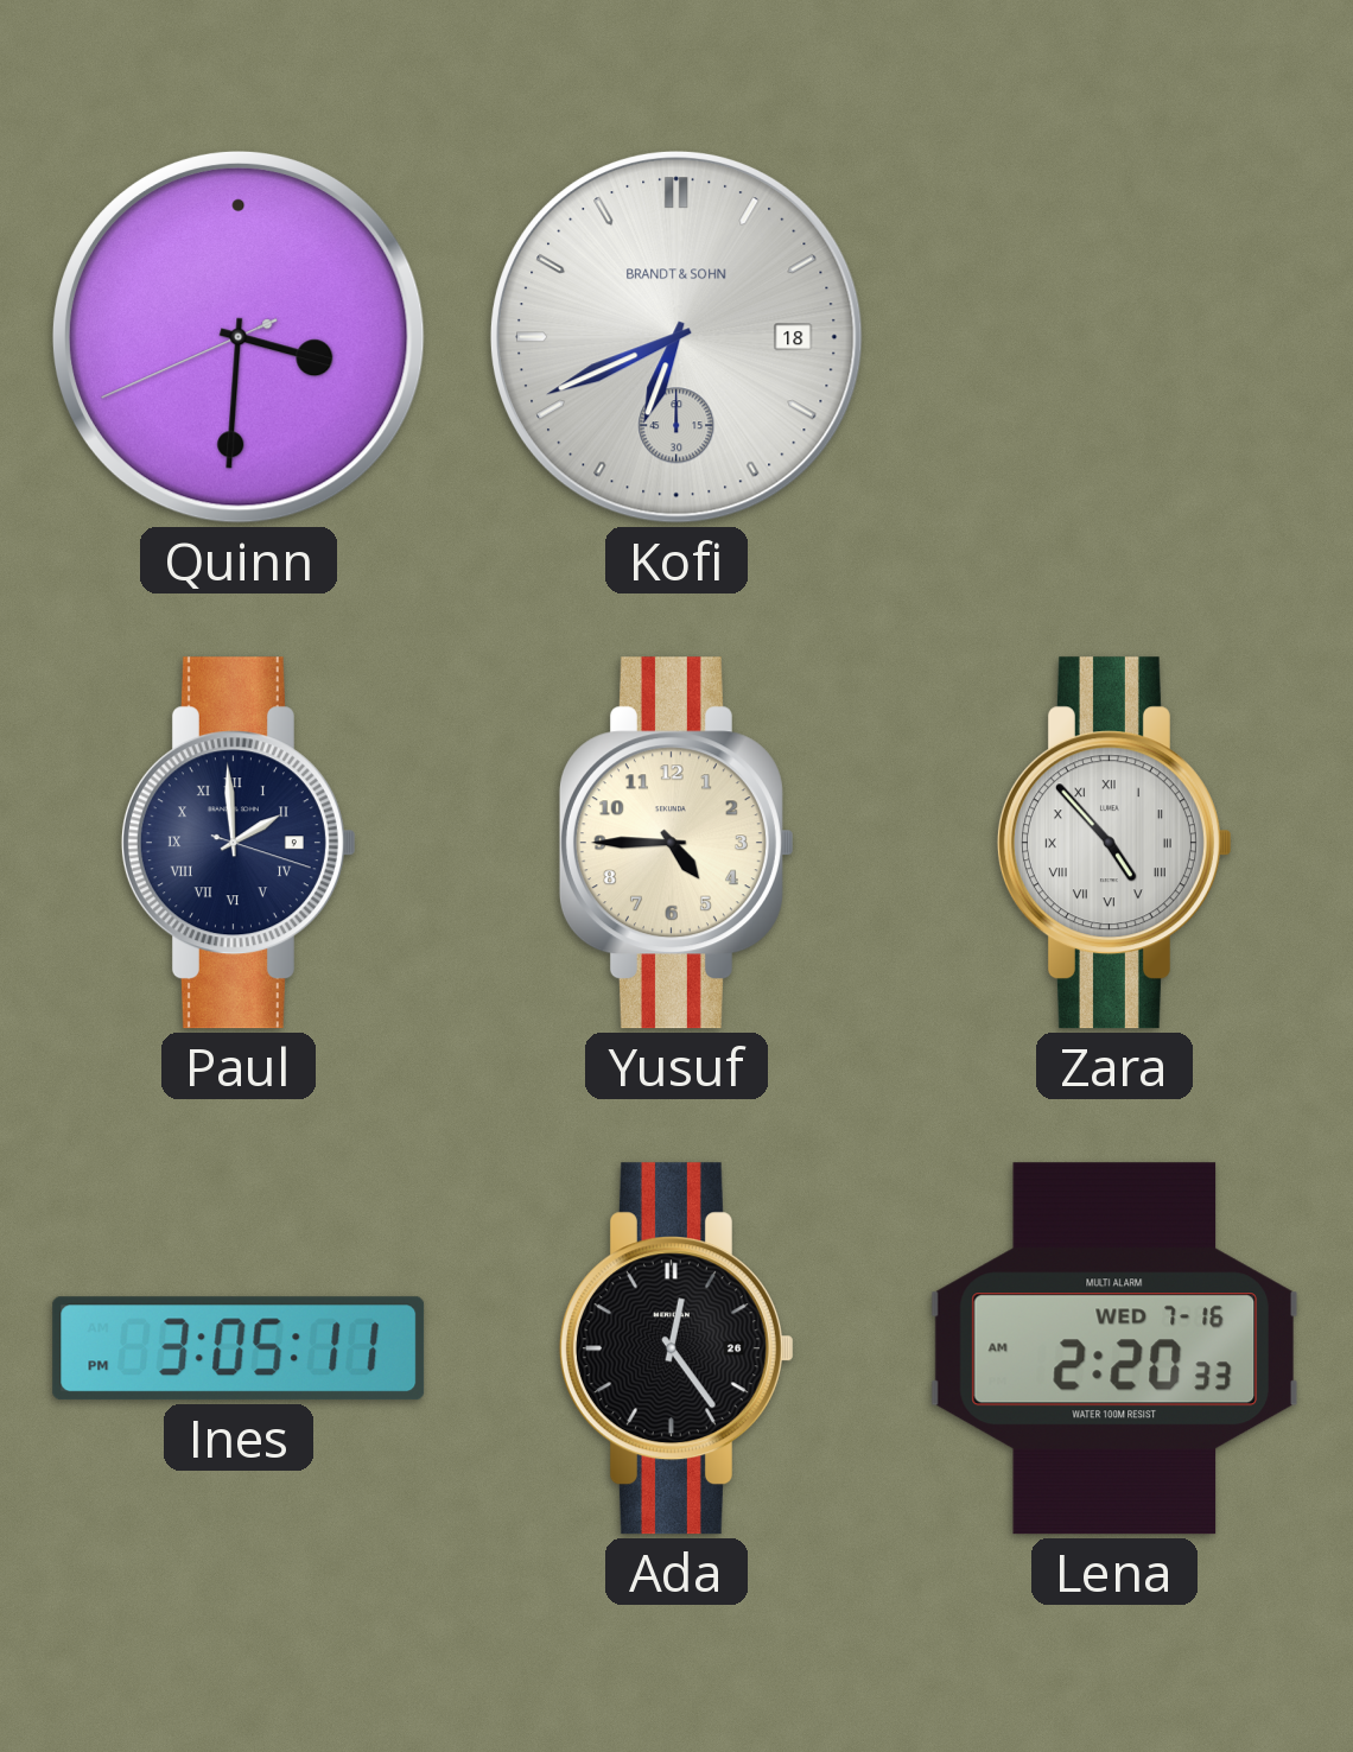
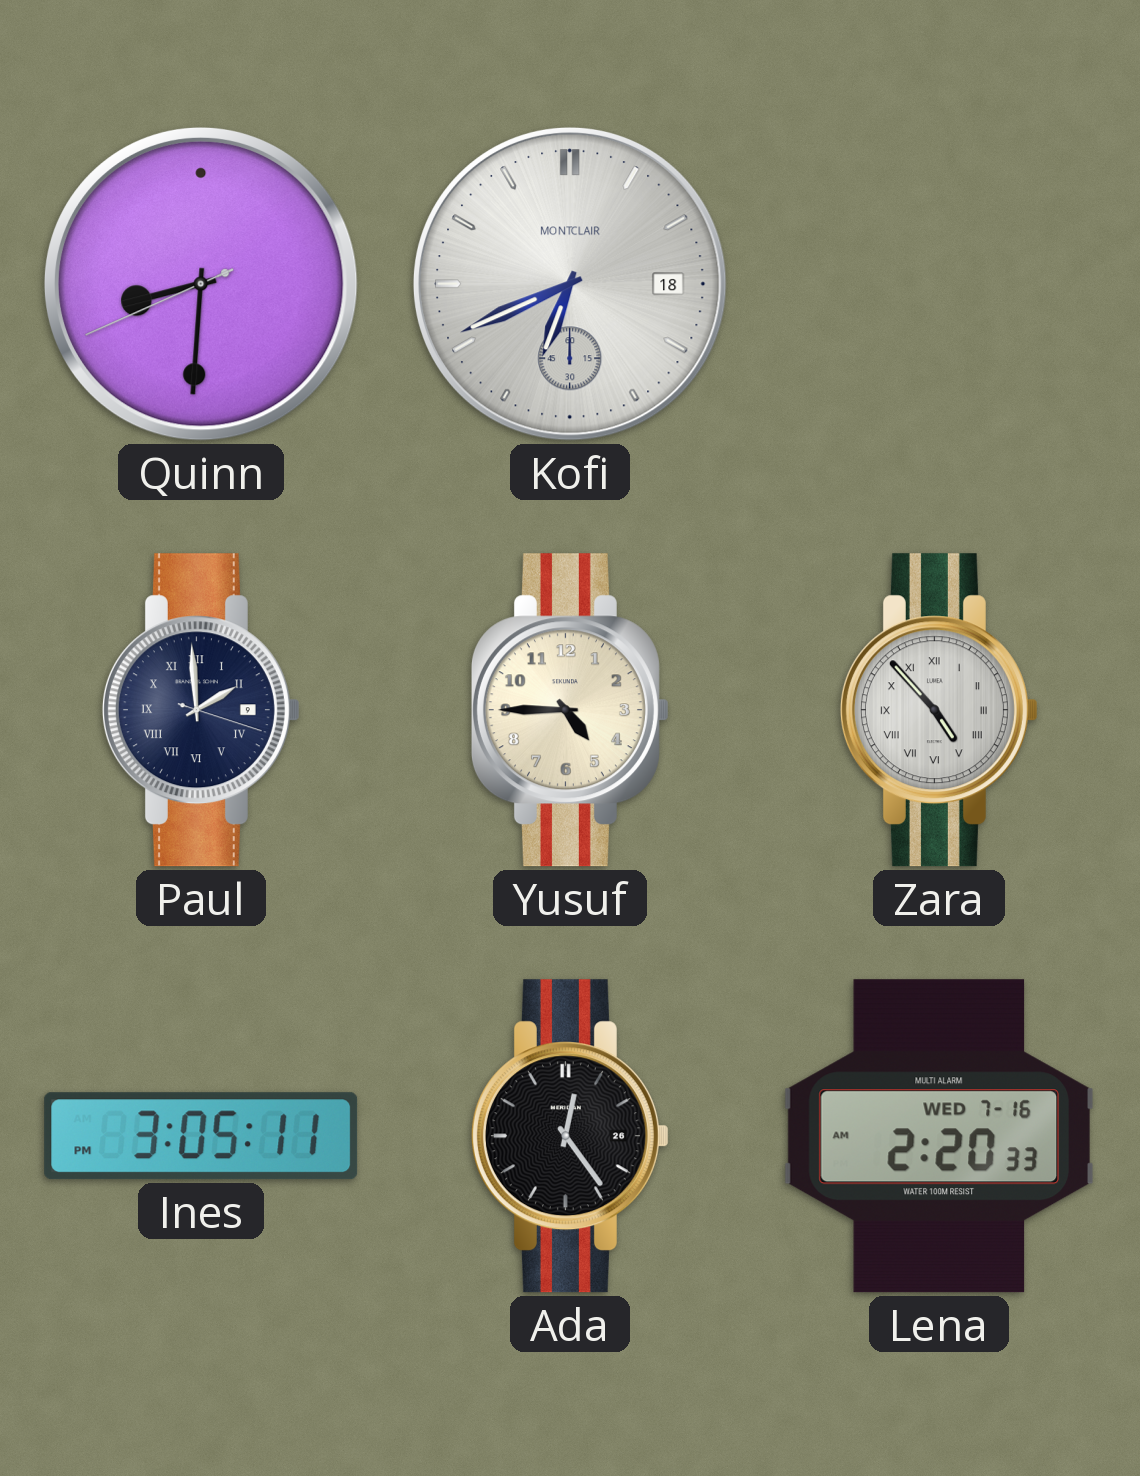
Quinn: 3:30 -> 8:30
Kofi brand: BRANDT & SOHN -> MONTCLAIR
